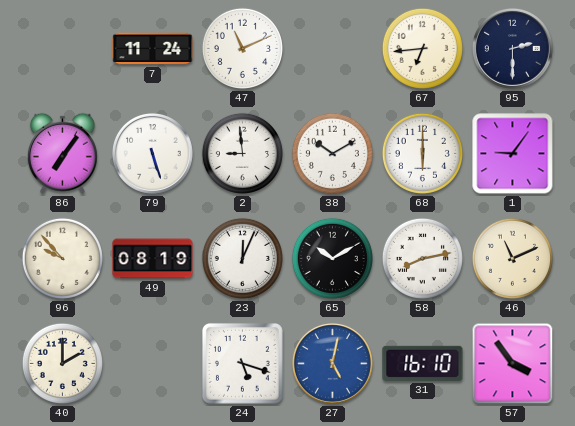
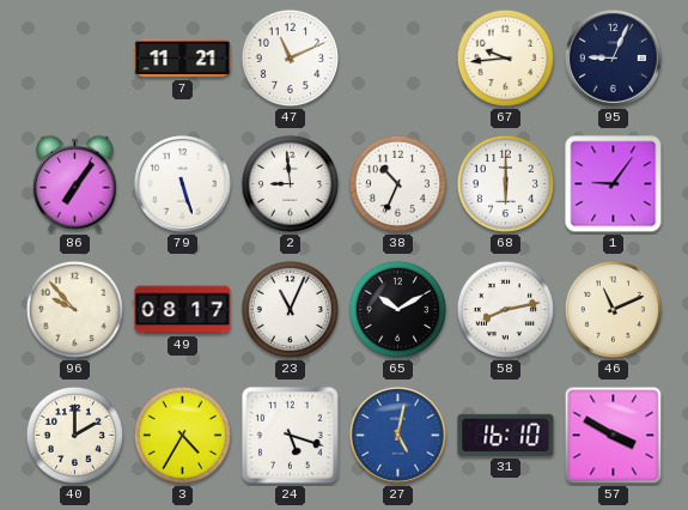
7: 11:24 -> 11:21
67: 6:44 -> 9:44
95: 2:30 -> 9:04
38: 10:10 -> 10:34
49: 08:19 -> 08:17
23: 12:04 -> 11:04
3: none -> 4:35
57: 3:54 -> 3:50
